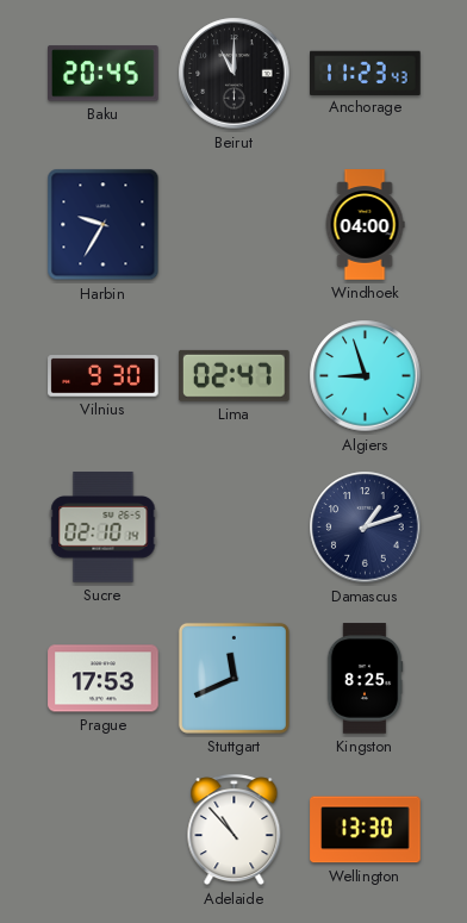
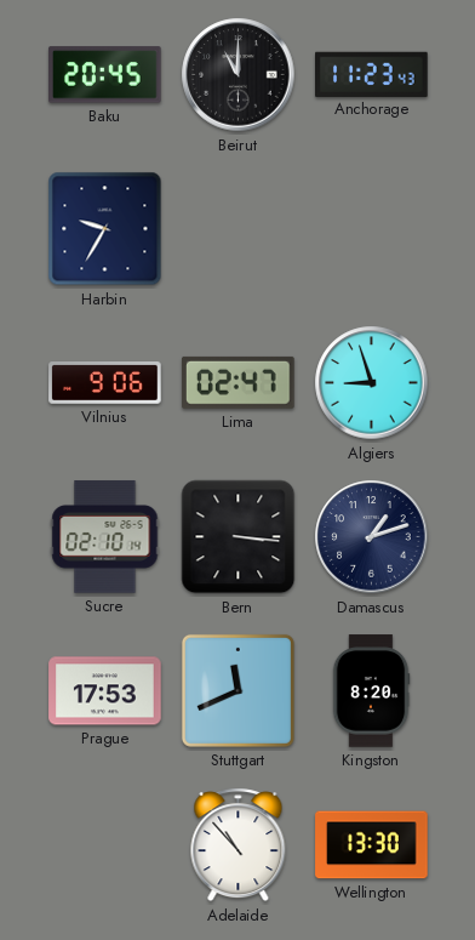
Windhoek: 04:00 -> none
Vilnius: 9:30 -> 9:06
Bern: none -> 3:16
Kingston: 8:25 -> 8:20
